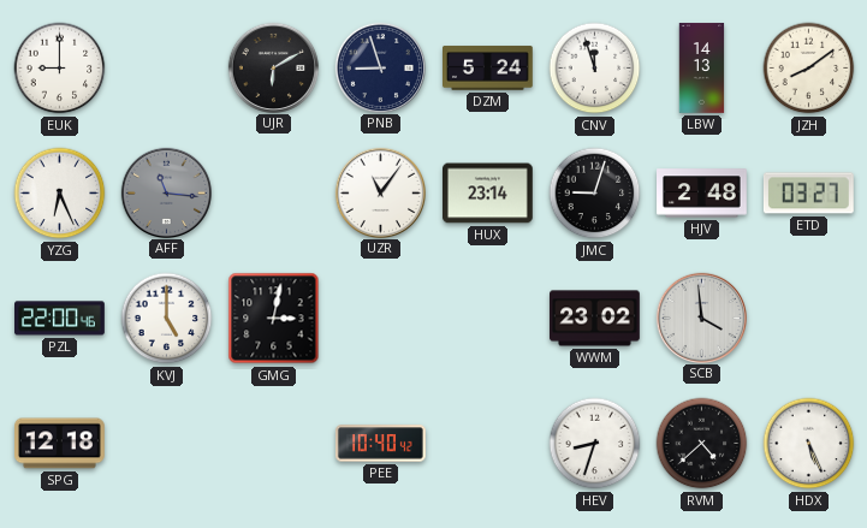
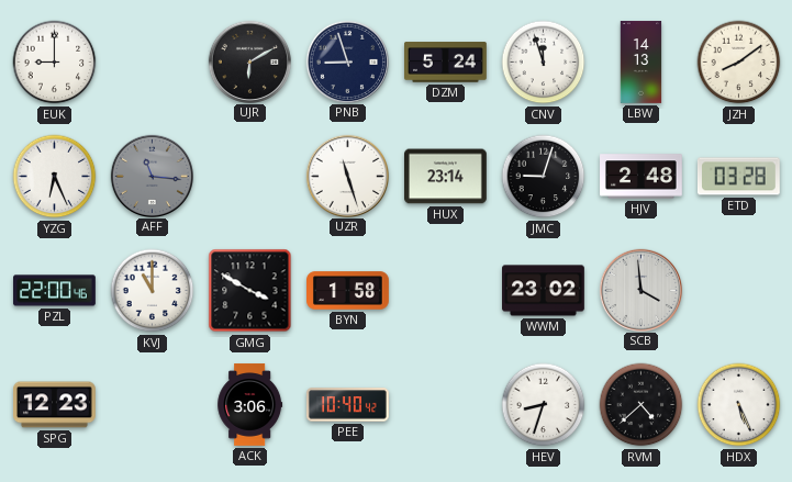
UZR: 11:06 -> 11:27
ETD: 03:27 -> 03:28
KVJ: 5:00 -> 11:00
GMG: 3:02 -> 3:50
BYN: none -> 1:58
SPG: 12:18 -> 12:23
ACK: none -> 3:06
